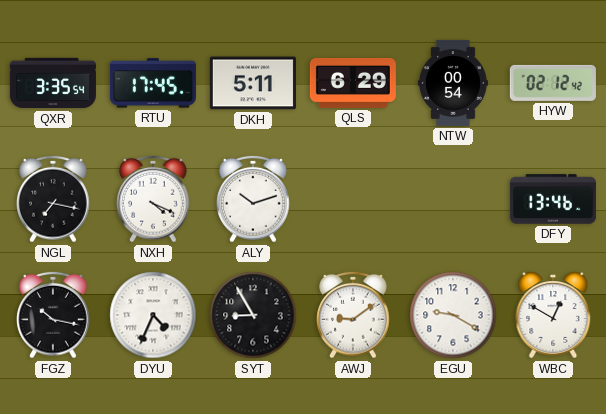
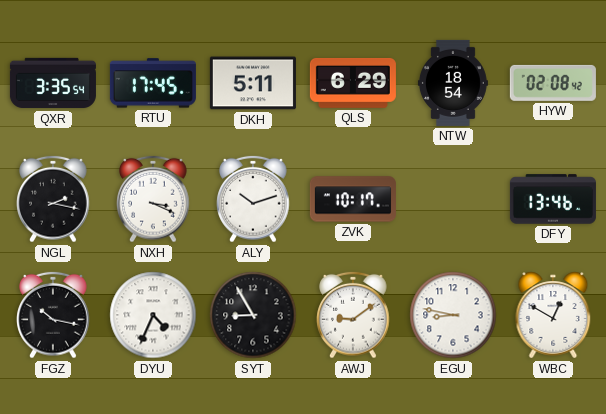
NTW: 00:54 -> 18:54
HYW: 02:12 -> 02:08
NGL: 7:17 -> 2:17
NXH: 4:19 -> 3:19
ZVK: none -> 10:17
EGU: 9:20 -> 8:47
